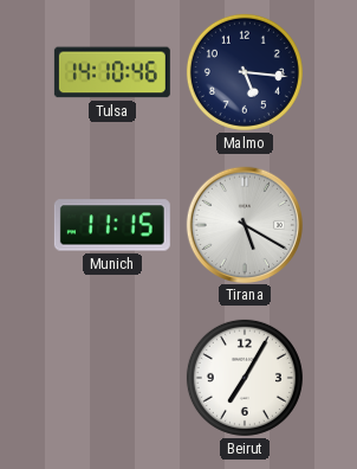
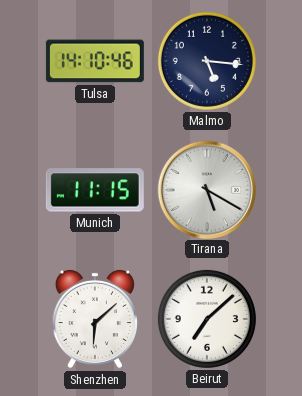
Shenzhen: none -> 6:08
Beirut: 7:05 -> 7:08
